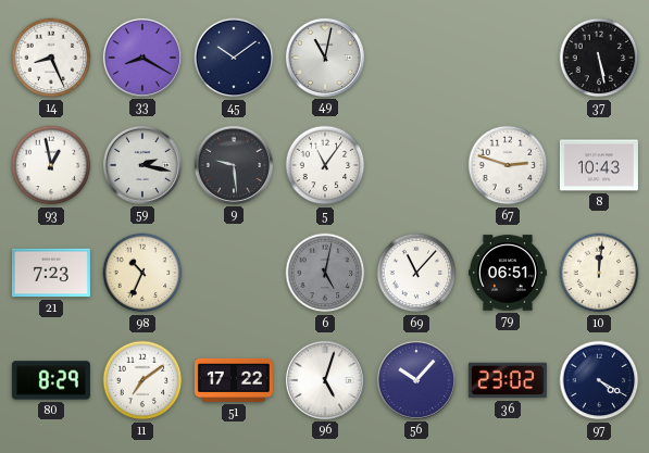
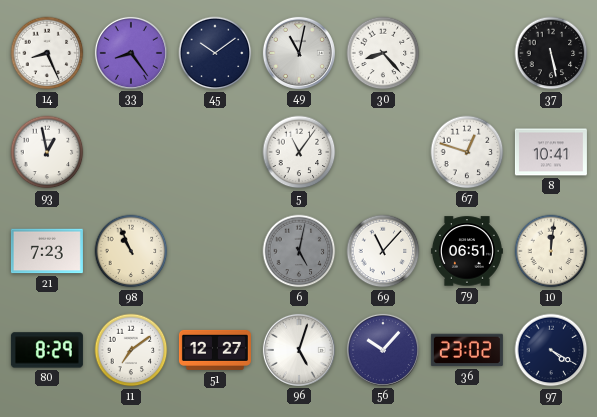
33: 8:20 -> 8:24
30: none -> 8:23
59: 2:17 -> none
9: 9:29 -> none
67: 2:48 -> 12:48
8: 10:43 -> 10:41
98: 10:34 -> 10:56
51: 17:22 -> 12:27
